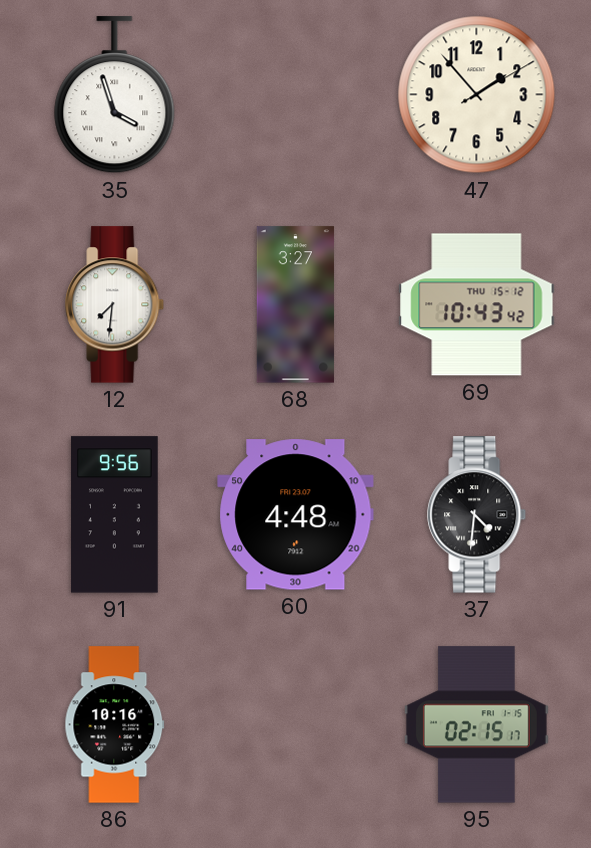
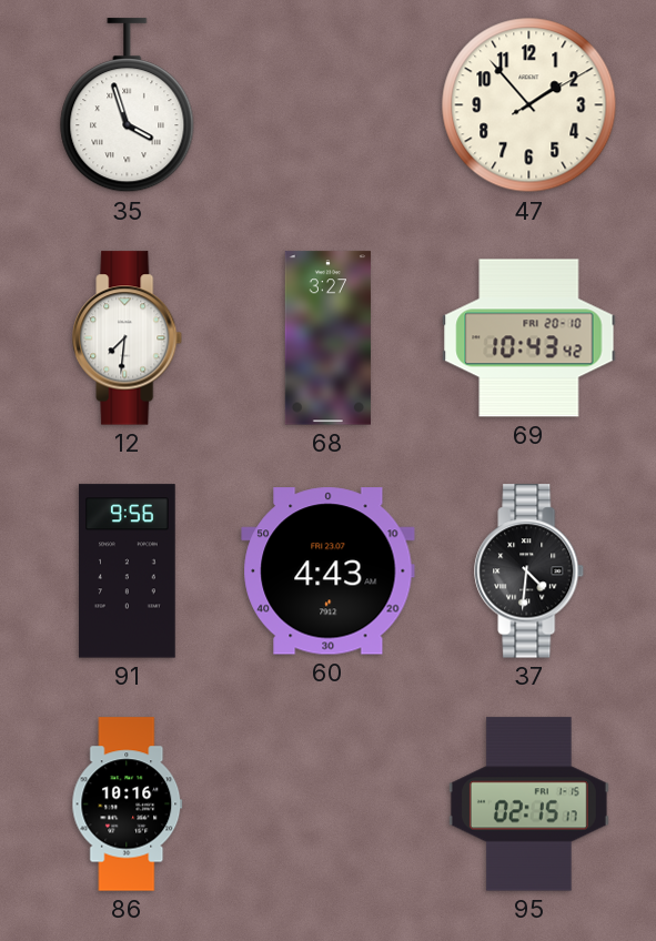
69 date: THU 15-12 -> FRI 20-10
60: 4:48 -> 4:43
